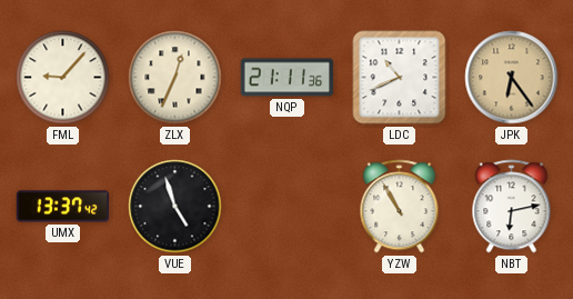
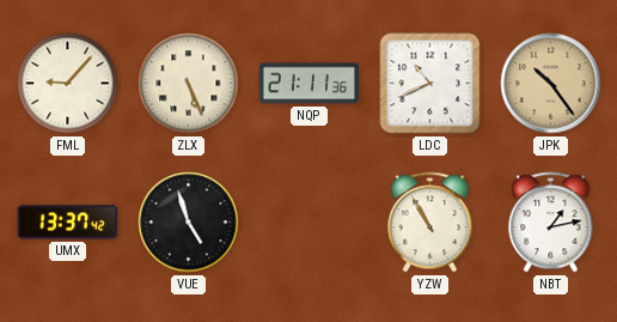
ZLX: 12:34 -> 5:26
JPK: 6:24 -> 10:24
NBT: 6:13 -> 1:13
